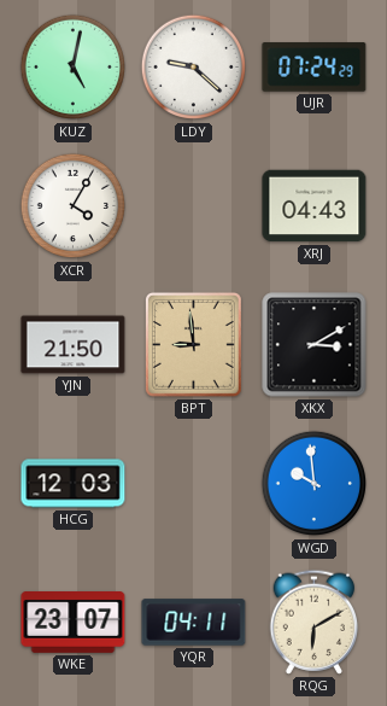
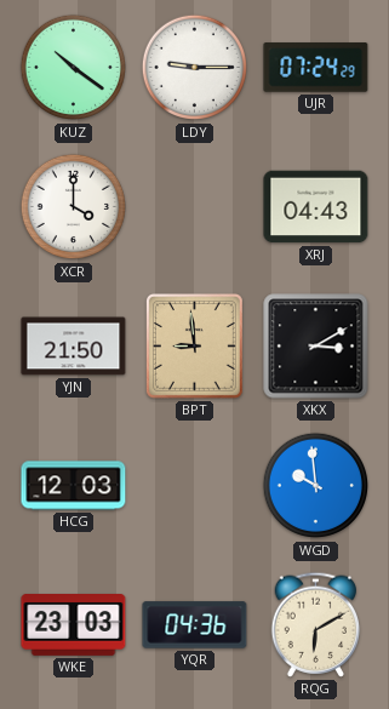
KUZ: 5:02 -> 10:21
LDY: 9:22 -> 9:15
XCR: 4:05 -> 4:00
WKE: 23:07 -> 23:03
YQR: 04:11 -> 04:36
